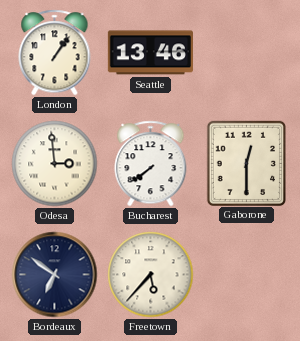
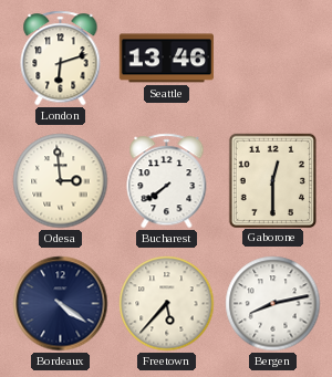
London: 1:06 -> 6:12
Bordeaux: 6:51 -> 4:21
Bergen: none -> 8:13
